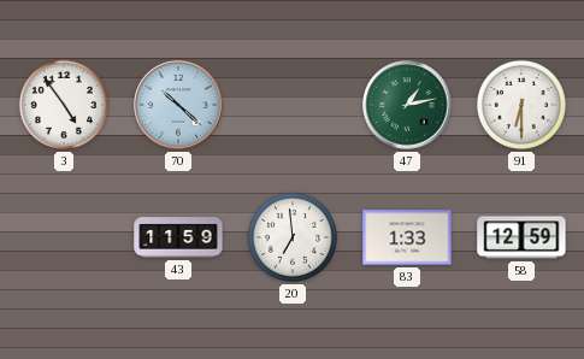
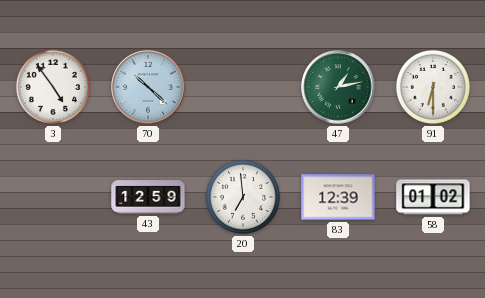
43: 11:59 -> 12:59
83: 1:33 -> 12:39
58: 12:59 -> 01:02
